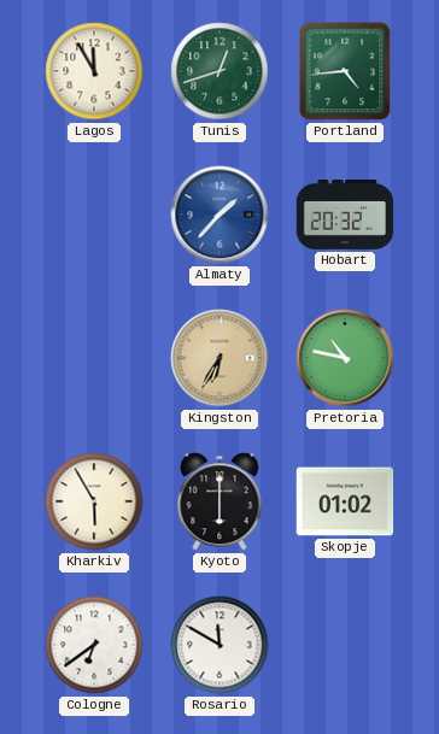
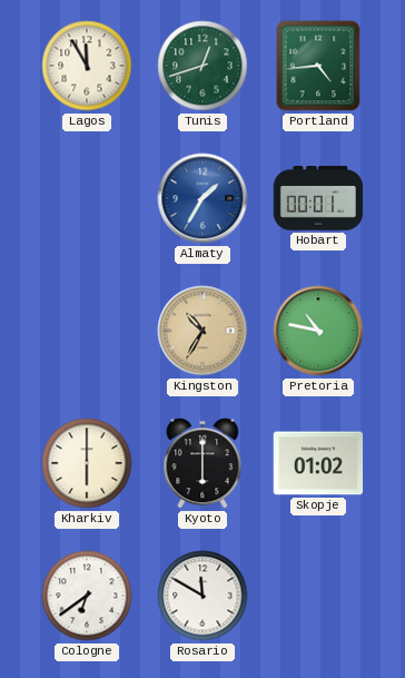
Almaty: 1:37 -> 1:35
Hobart: 20:32 -> 00:01
Kingston: 6:35 -> 10:35
Kharkiv: 5:55 -> 6:00
